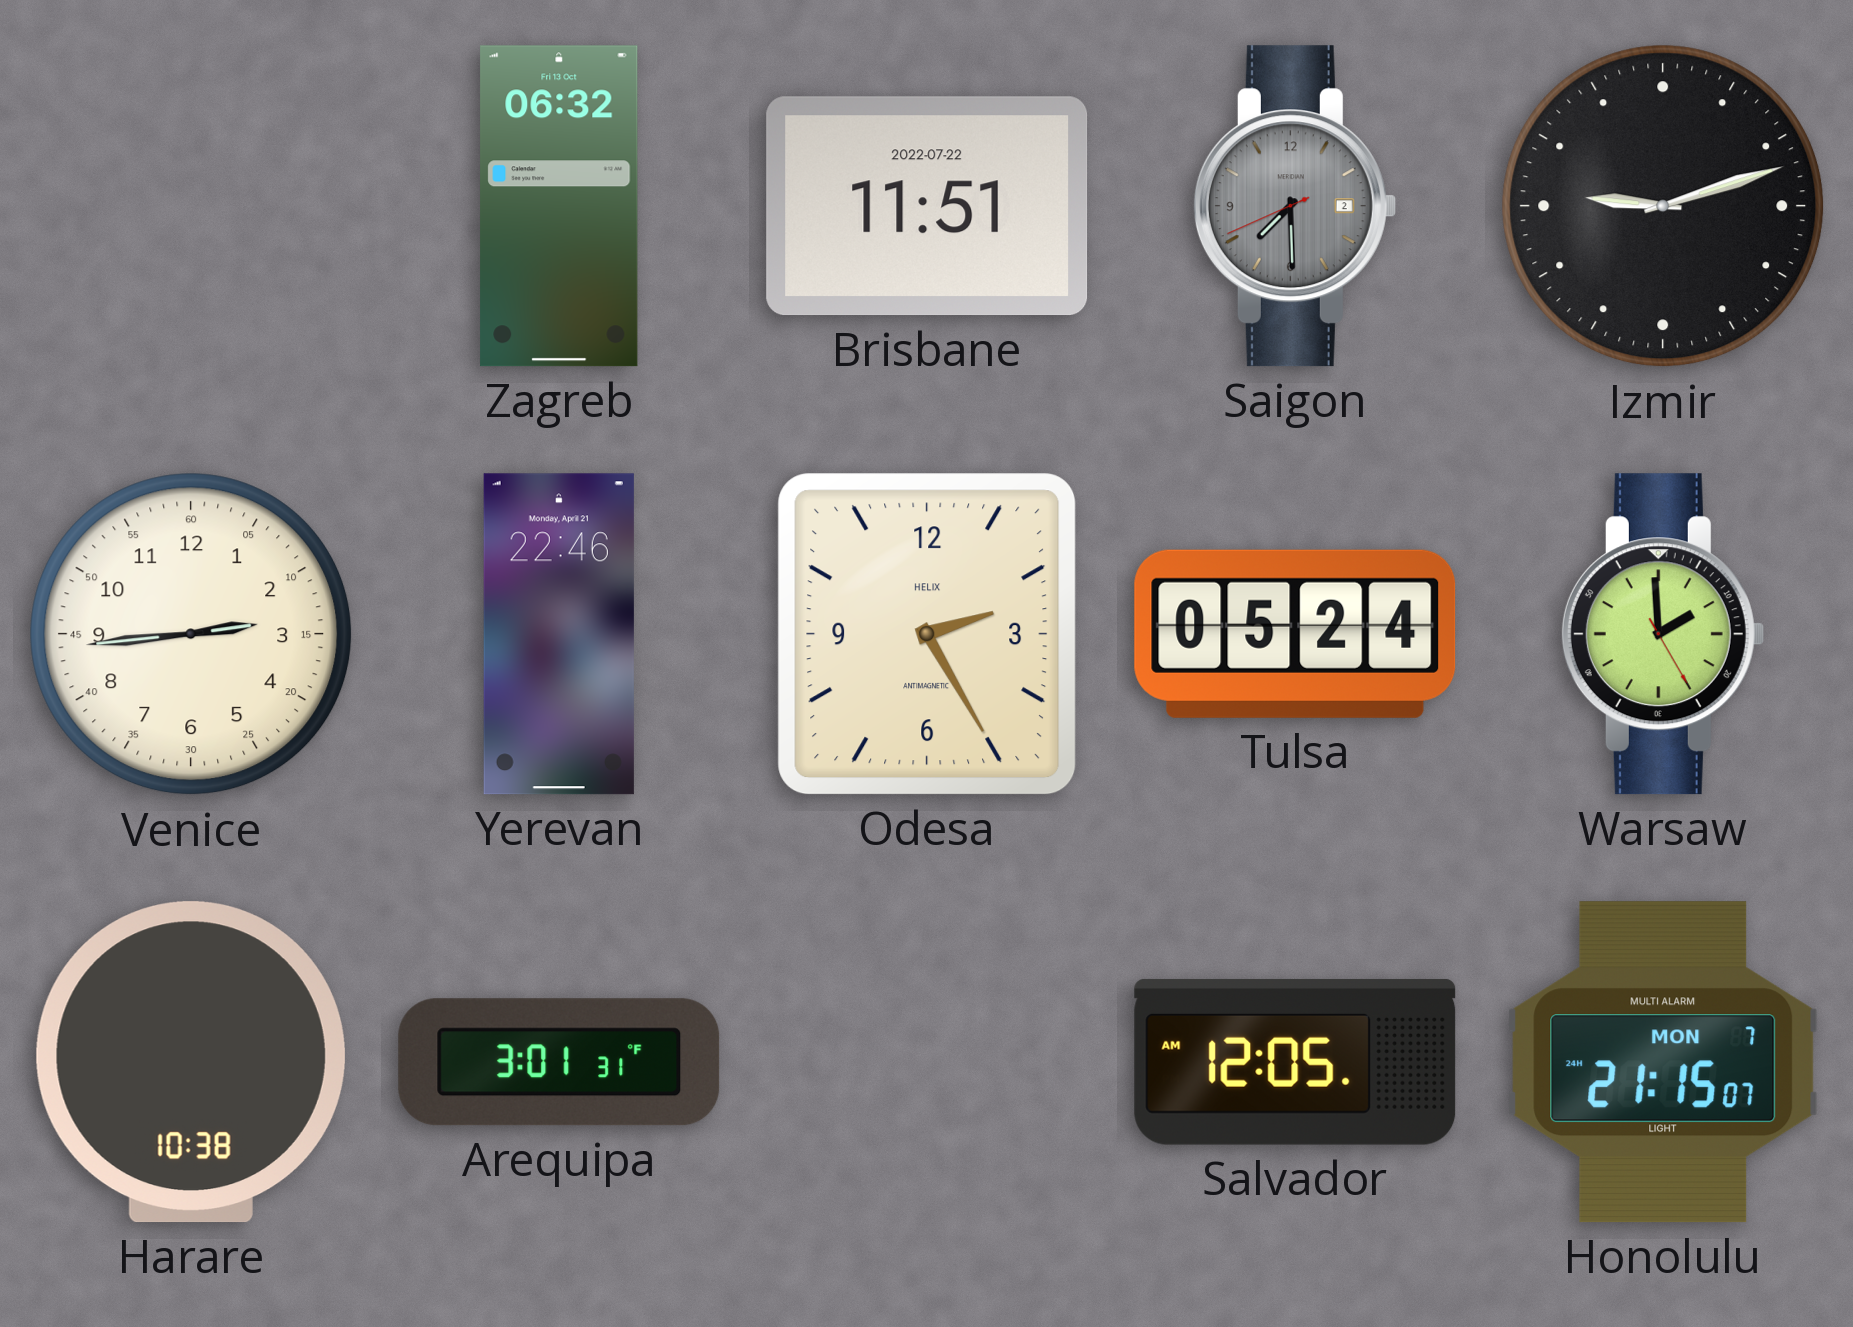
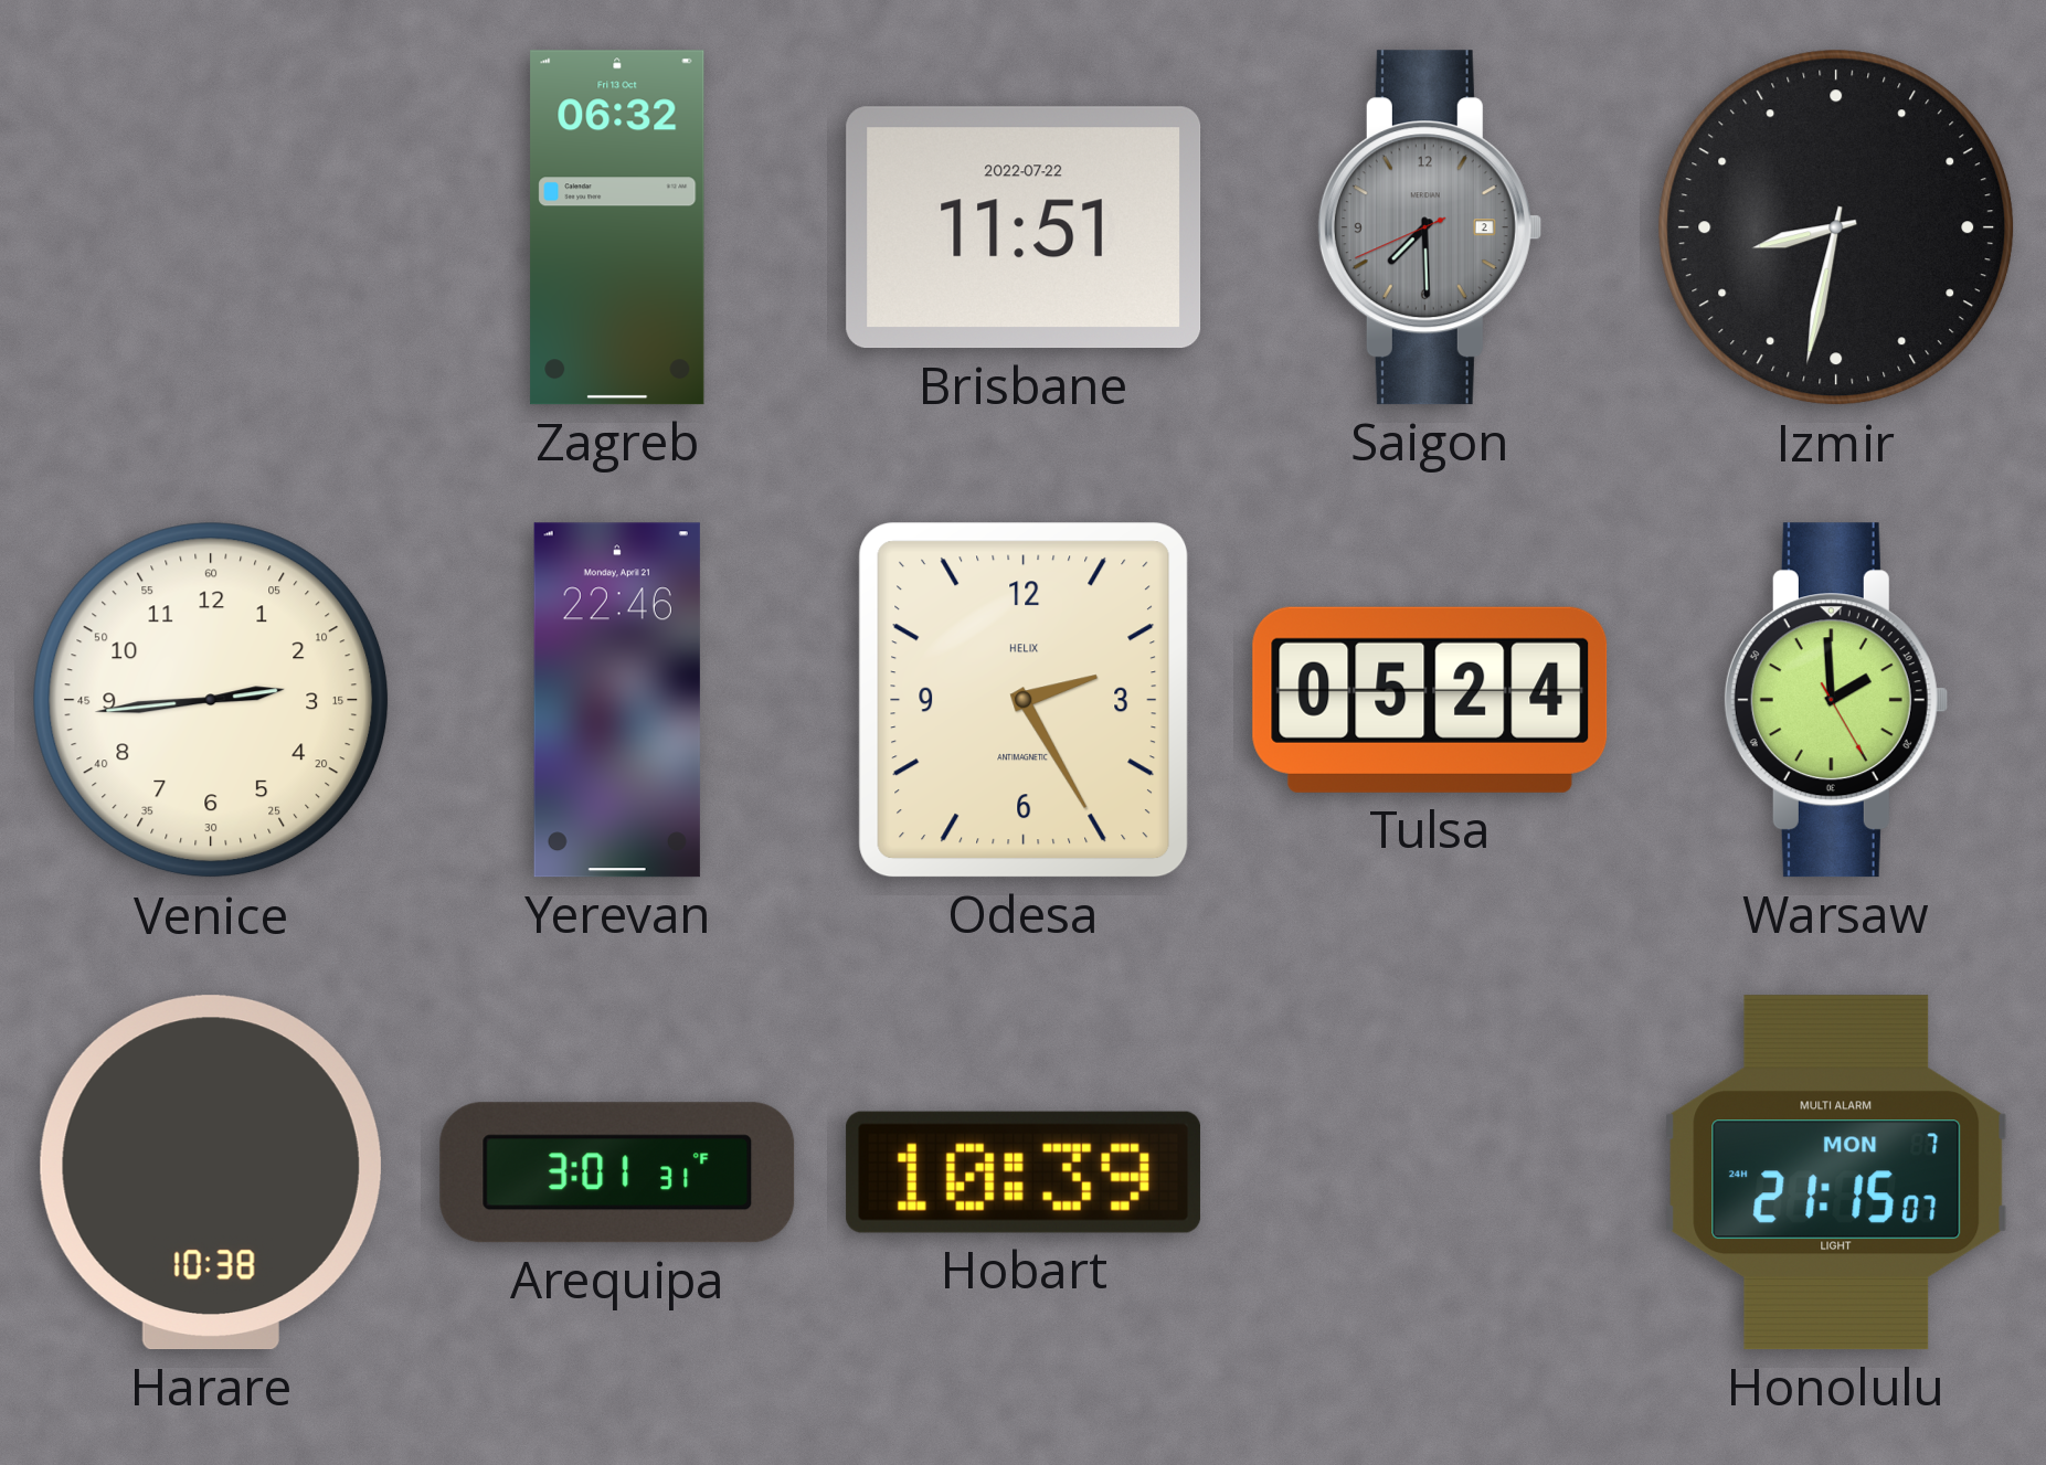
Izmir: 9:12 -> 8:32
Hobart: none -> 10:39
Salvador: 12:05 -> none
